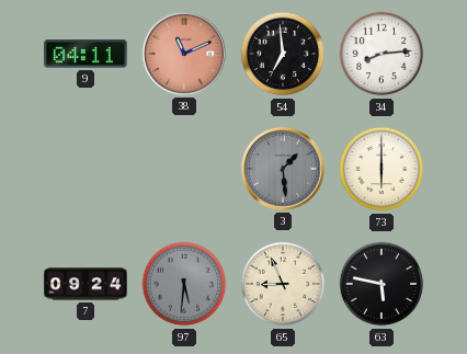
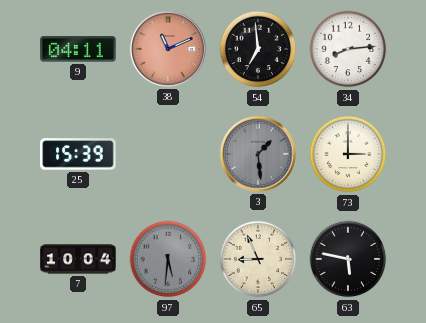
25: none -> 15:39
73: 6:00 -> 3:00
7: 09:24 -> 10:04
